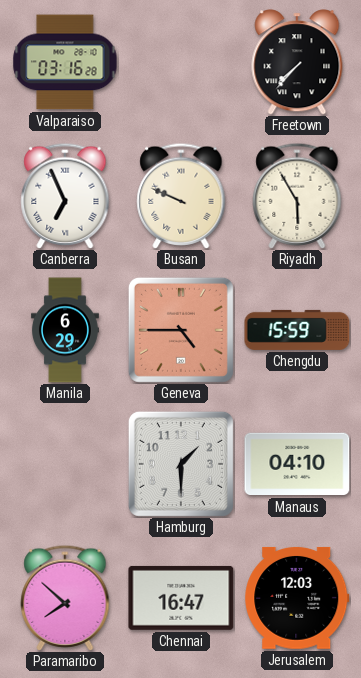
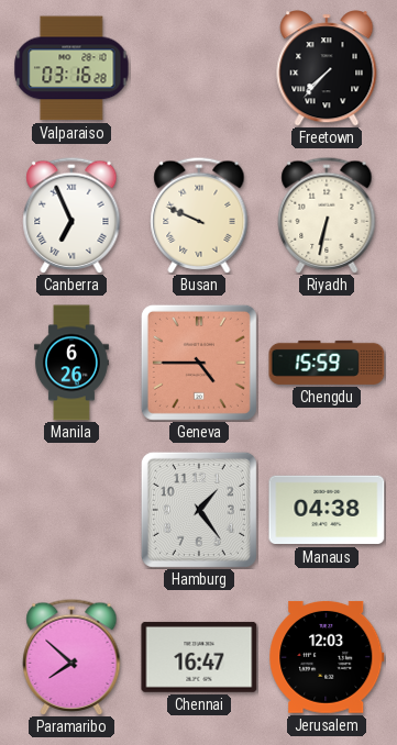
Riyadh: 5:55 -> 6:32
Manila: 6:29 -> 6:26
Hamburg: 1:30 -> 1:24
Manaus: 04:10 -> 04:38
